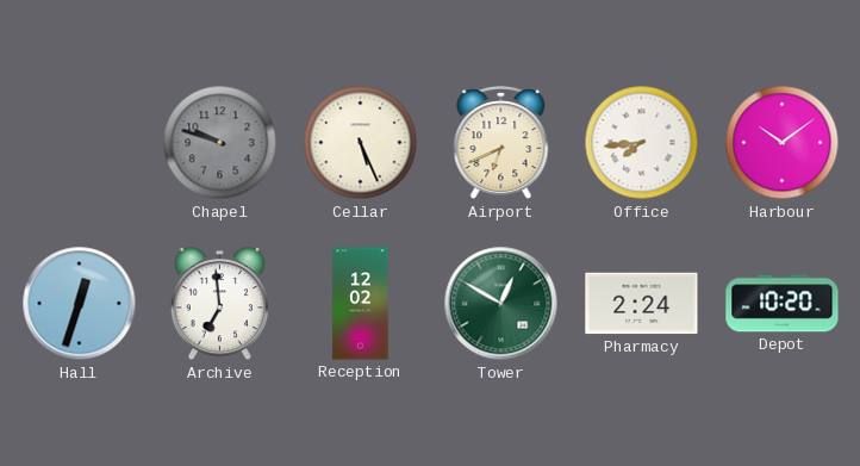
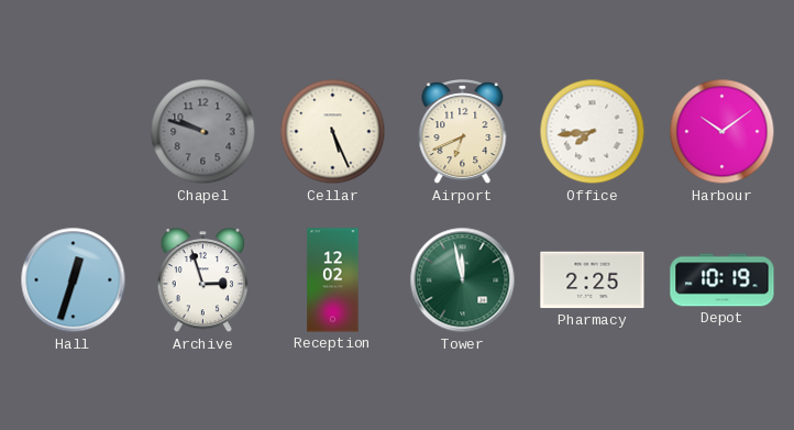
Archive: 6:59 -> 2:57
Tower: 12:50 -> 11:58
Pharmacy: 2:24 -> 2:25
Depot: 10:20 -> 10:19
